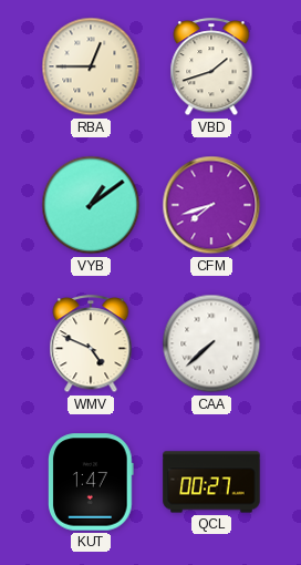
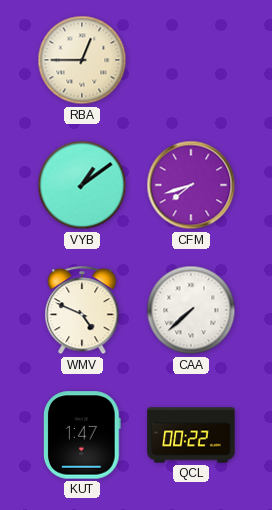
VBD: 1:42 -> none
QCL: 00:27 -> 00:22
